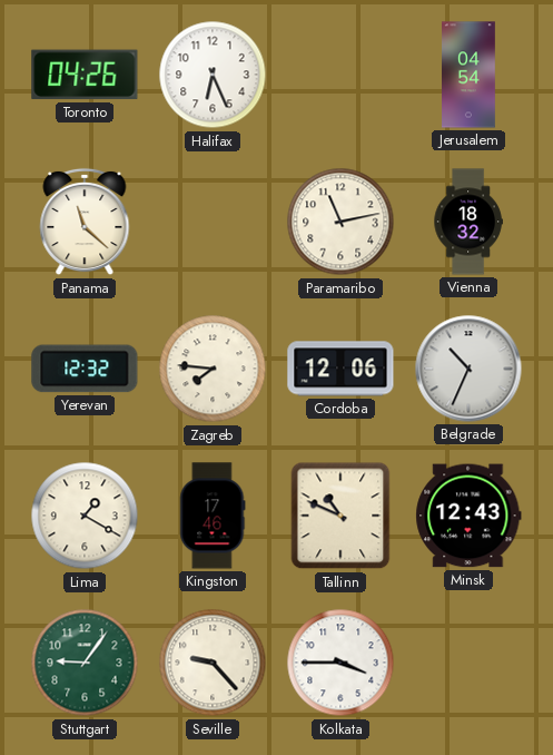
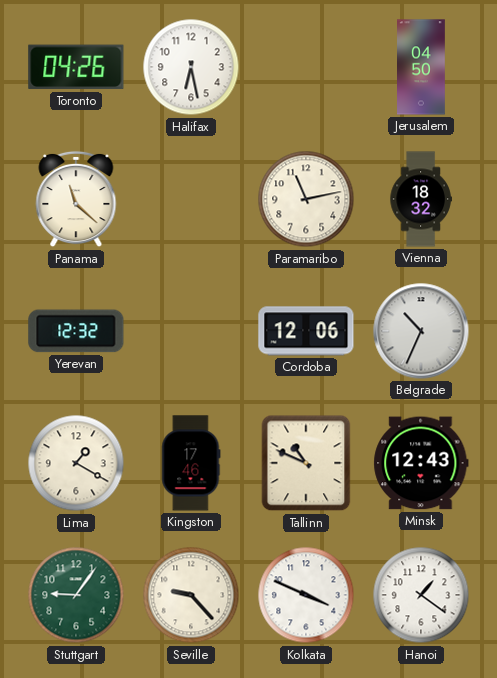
Halifax: 6:26 -> 6:28
Jerusalem: 04:54 -> 04:50
Zagreb: 7:46 -> none
Kolkata: 3:45 -> 3:49
Hanoi: none -> 1:21
